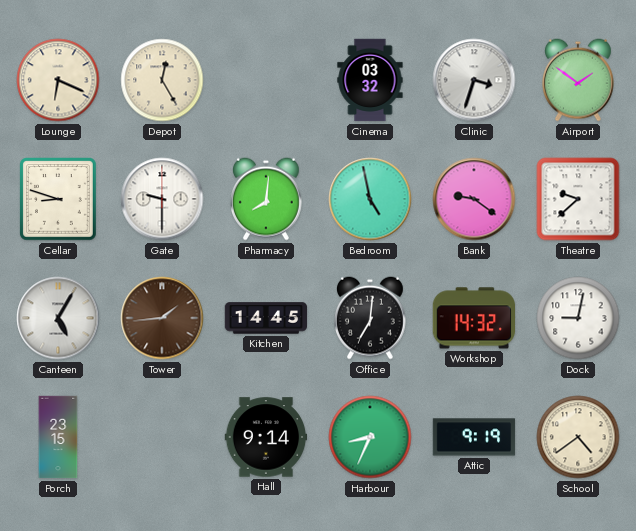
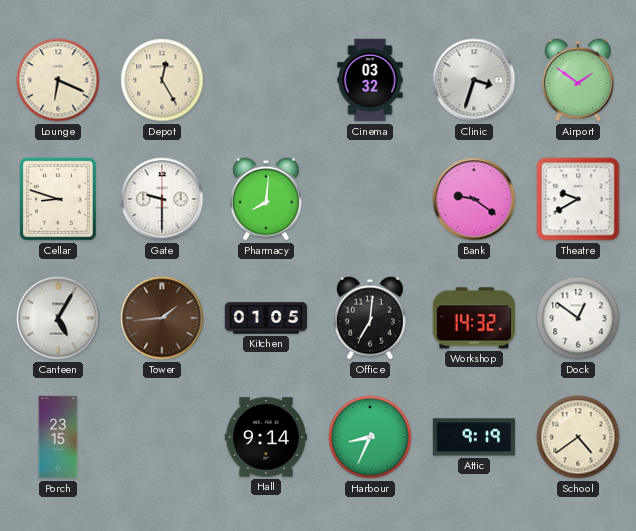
Bedroom: 4:58 -> none
Theatre: 9:38 -> 9:40
Kitchen: 14:45 -> 01:05
Dock: 9:02 -> 12:51
